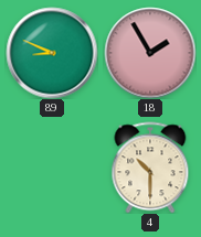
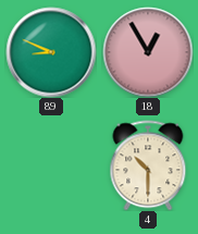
18: 1:55 -> 12:55
